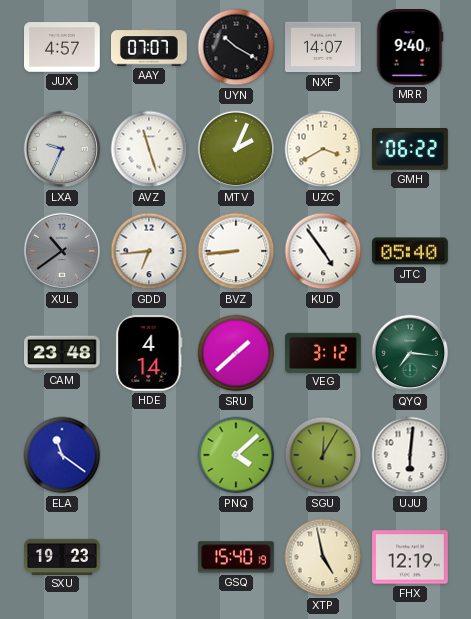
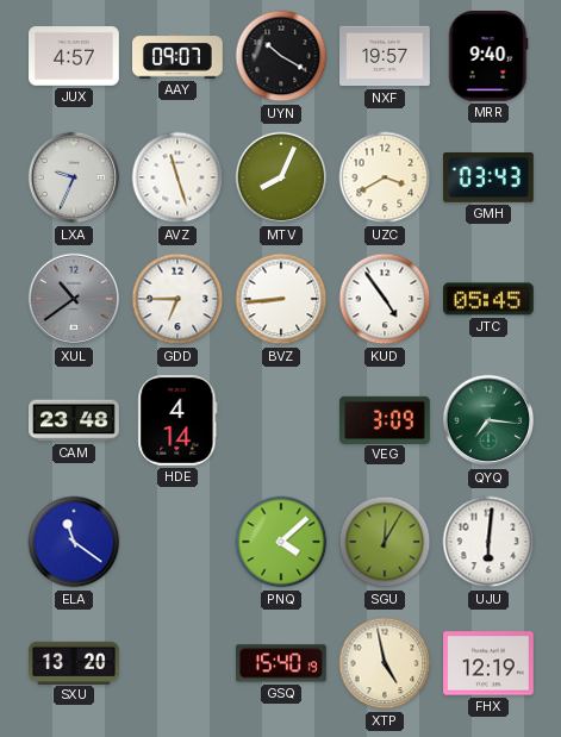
AAY: 07:07 -> 09:07
NXF: 14:07 -> 19:57
MTV: 2:04 -> 8:04
GMH: 06:22 -> 03:43
GDD: 6:44 -> 6:45
JTC: 05:40 -> 05:45
SRU: 1:38 -> none
VEG: 3:12 -> 3:09
SXU: 19:23 -> 13:20
